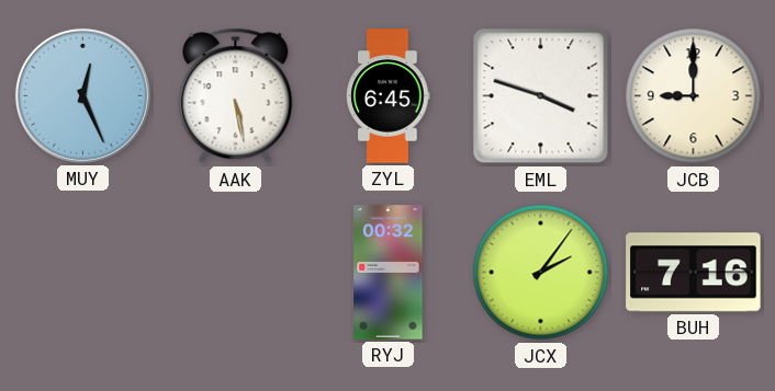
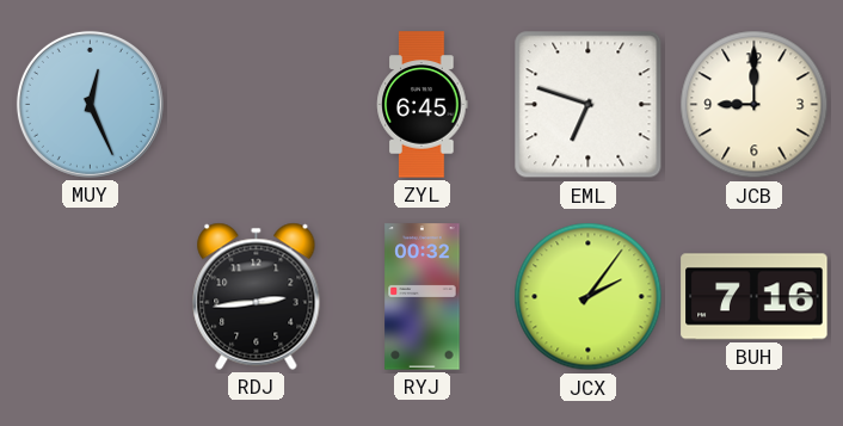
AAK: 5:28 -> none
EML: 3:48 -> 6:48
RDJ: none -> 2:44
